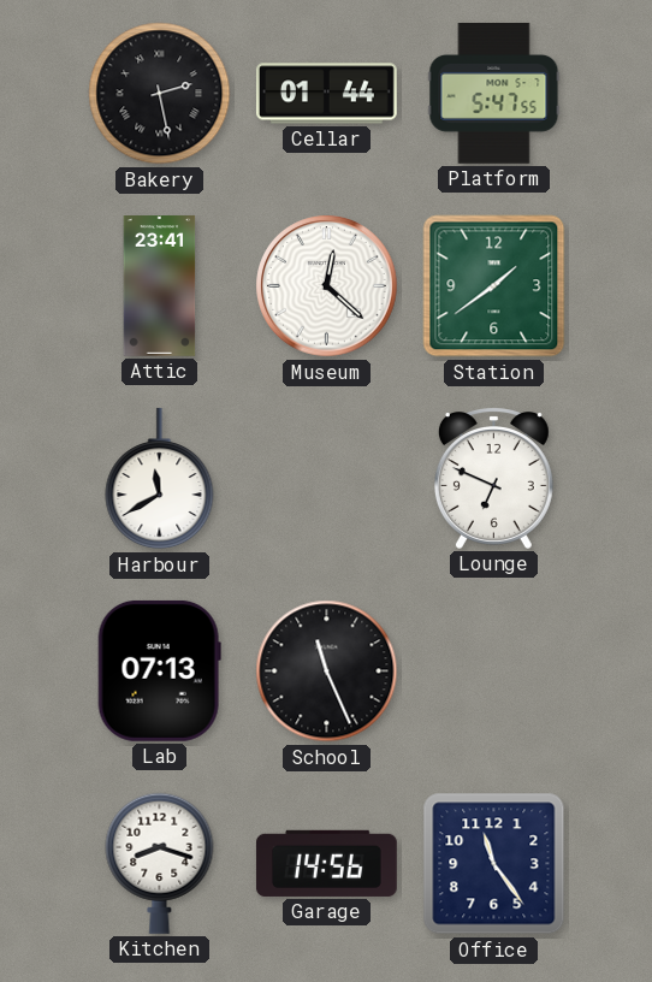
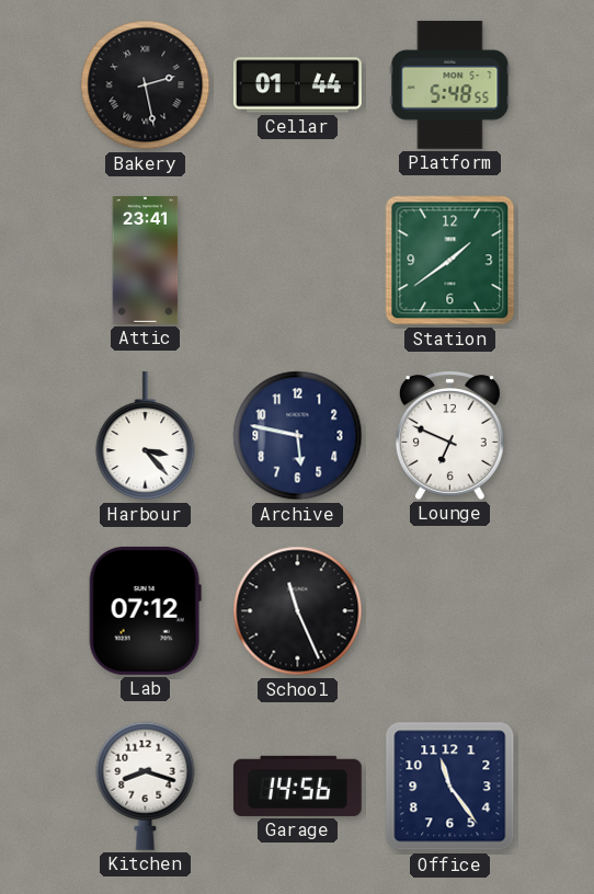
Platform: 5:47 -> 5:48
Museum: 12:22 -> none
Harbour: 11:40 -> 3:23
Archive: none -> 5:47
Lab: 07:13 -> 07:12
